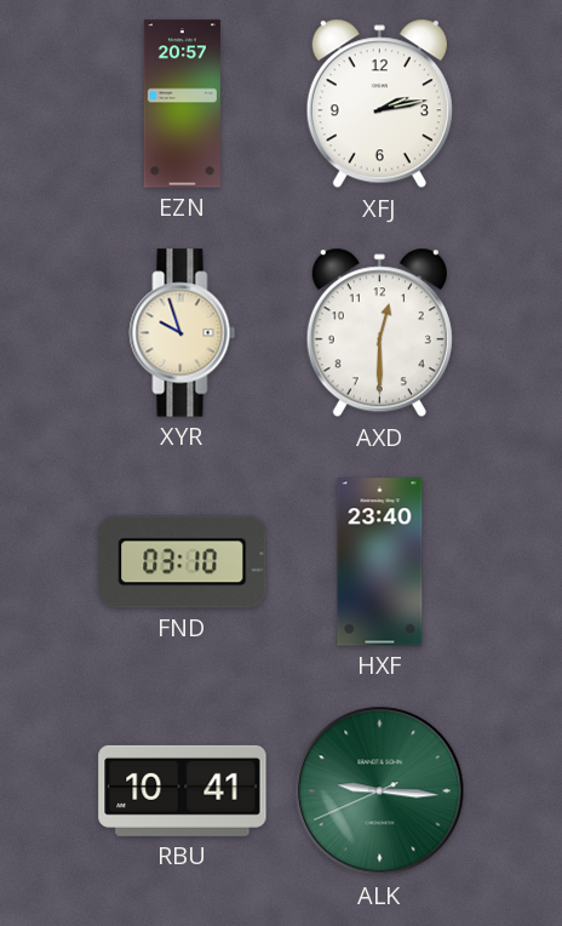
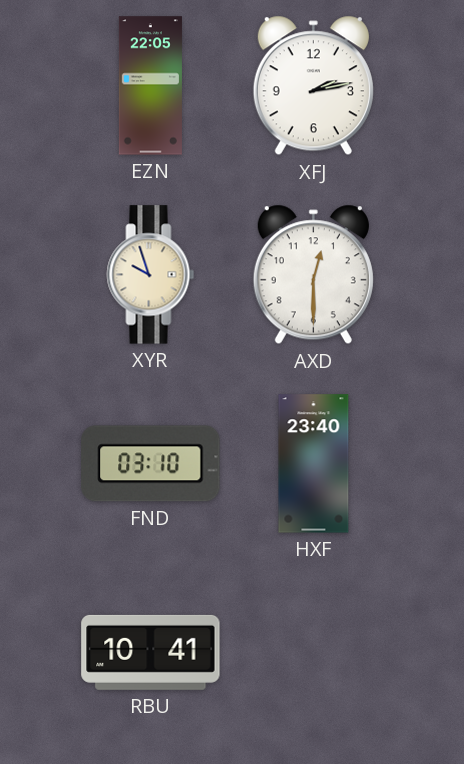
EZN: 20:57 -> 22:05
ALK: 9:15 -> none
